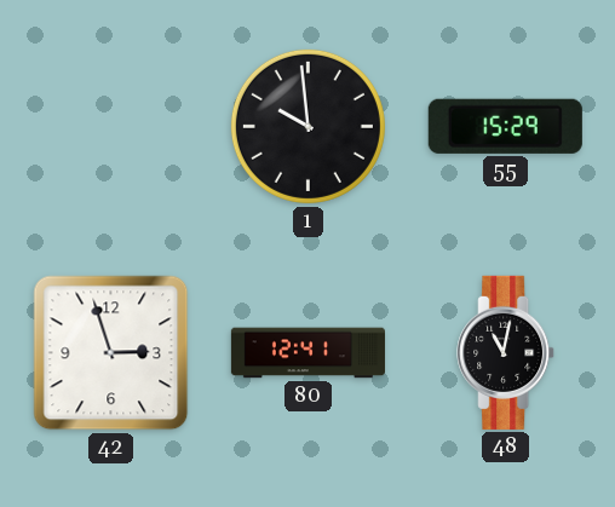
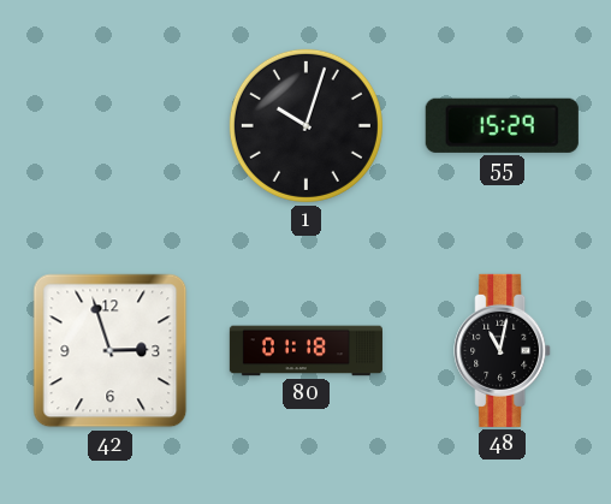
1: 9:59 -> 10:03
80: 12:41 -> 01:18
